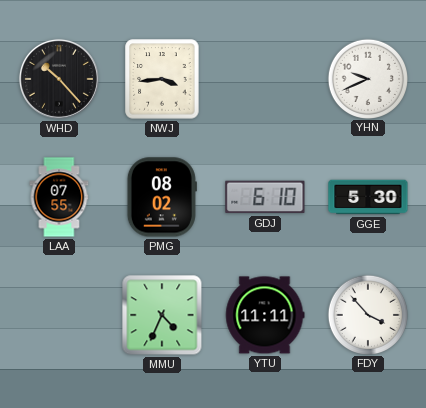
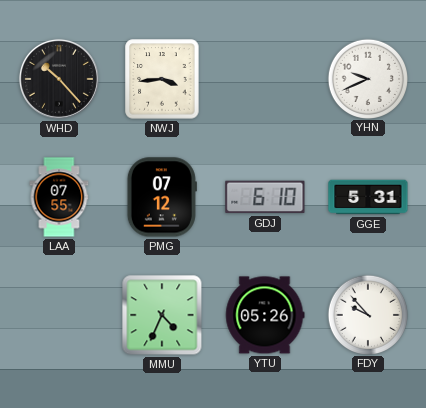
PMG: 08:02 -> 07:12
GGE: 5:30 -> 5:31
YTU: 11:11 -> 05:26
FDY: 3:53 -> 9:53
